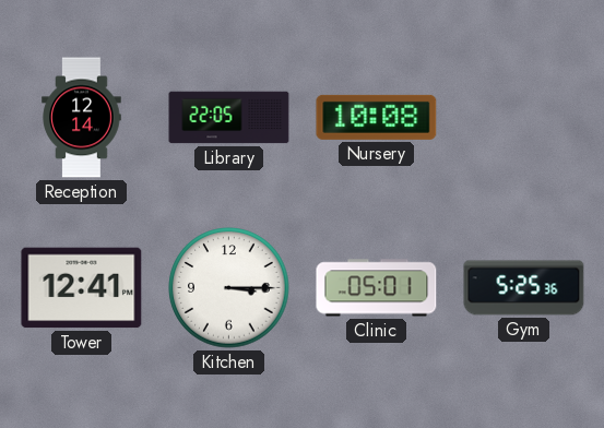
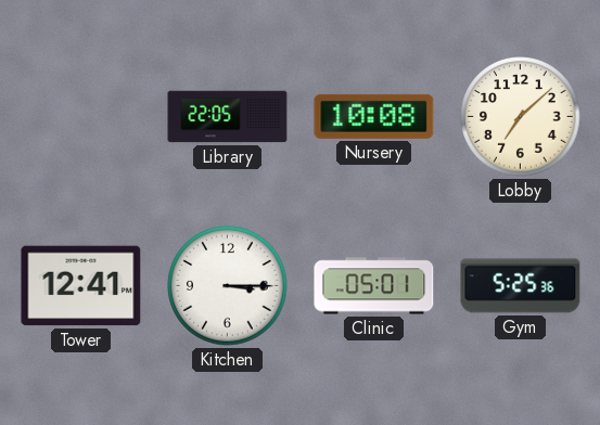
Reception: 12:14 -> none
Lobby: none -> 7:08
